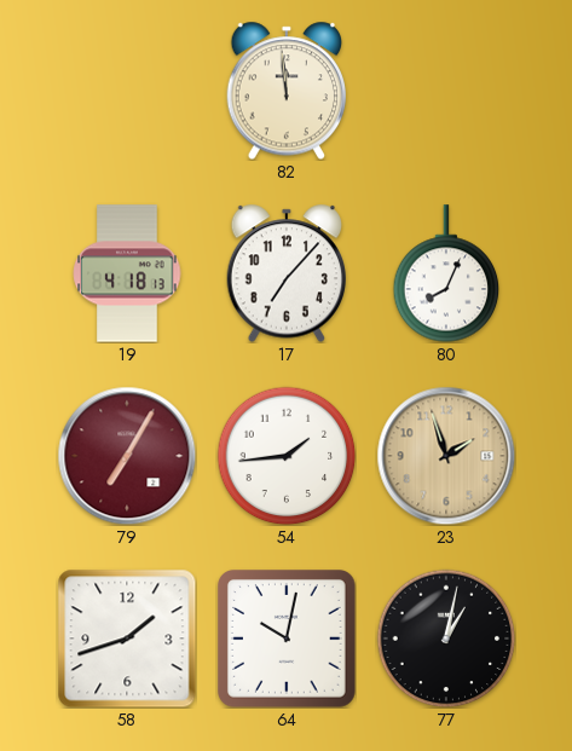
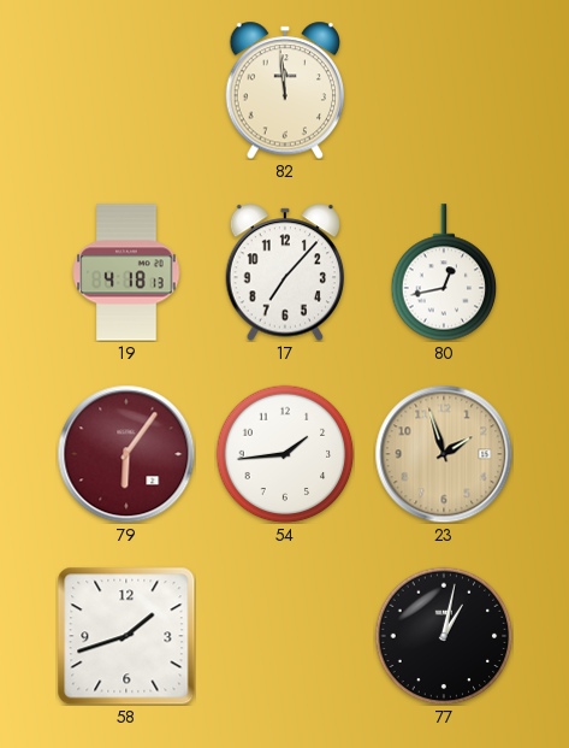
80: 8:04 -> 12:43
79: 7:05 -> 6:06
64: 10:02 -> none
